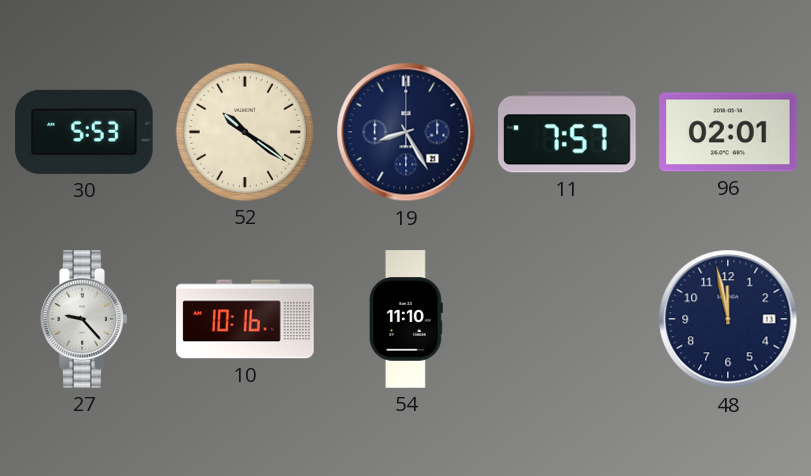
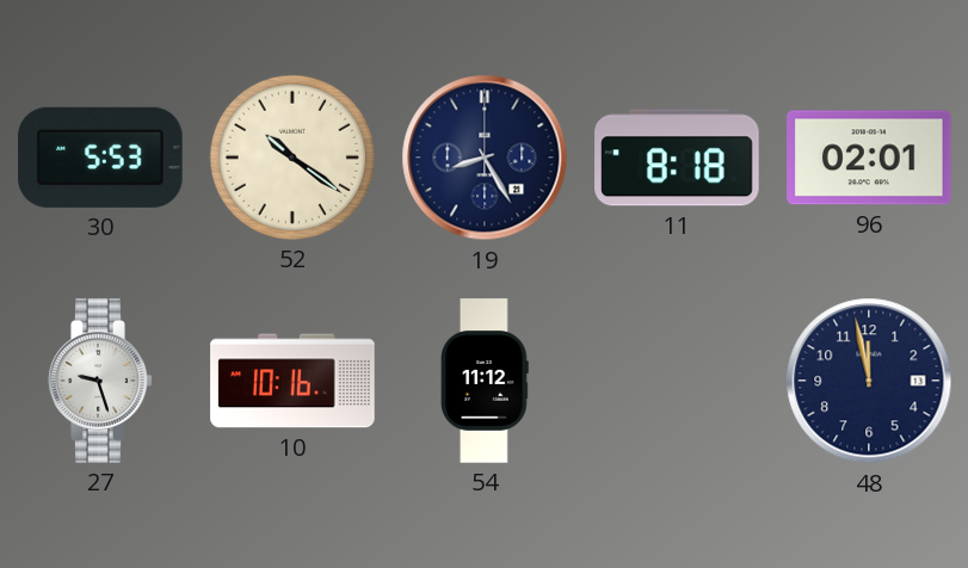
11: 7:57 -> 8:18
27: 9:23 -> 9:27
54: 11:10 -> 11:12
